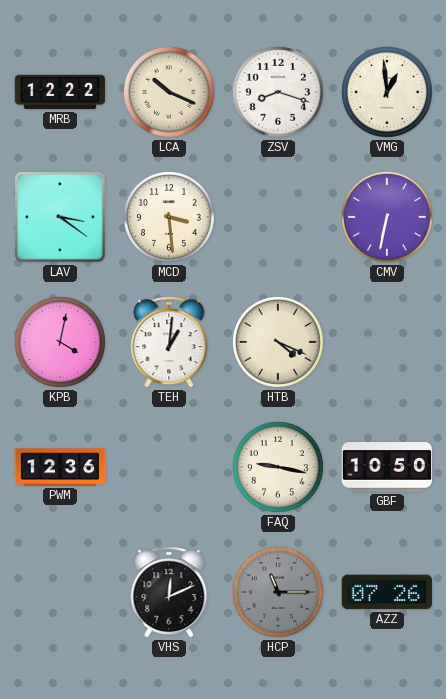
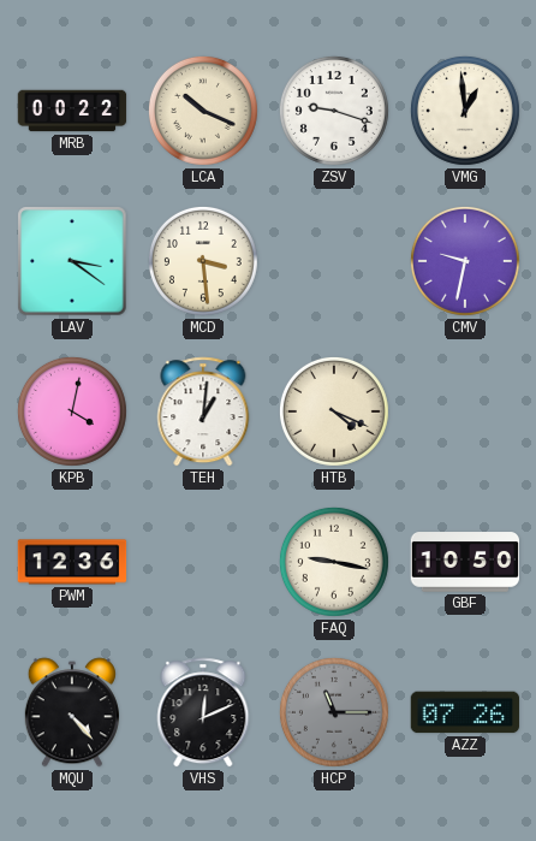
MRB: 12:22 -> 00:22
ZSV: 8:18 -> 9:18
CMV: 6:32 -> 9:32
MQU: none -> 4:23
